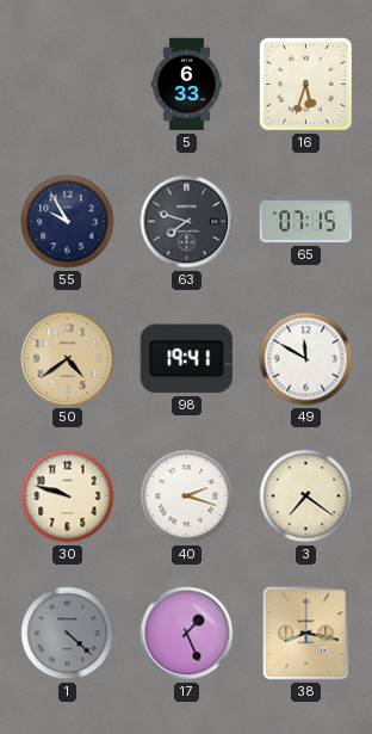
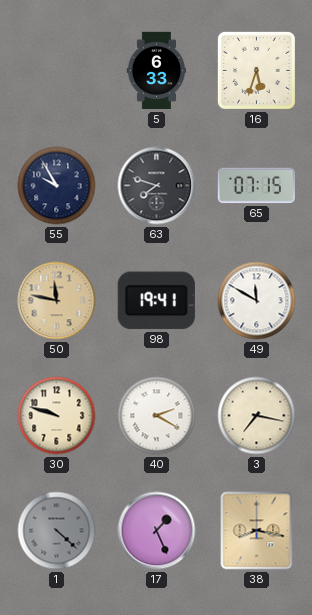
50: 4:39 -> 11:47
40: 2:18 -> 2:20
3: 7:21 -> 7:17
